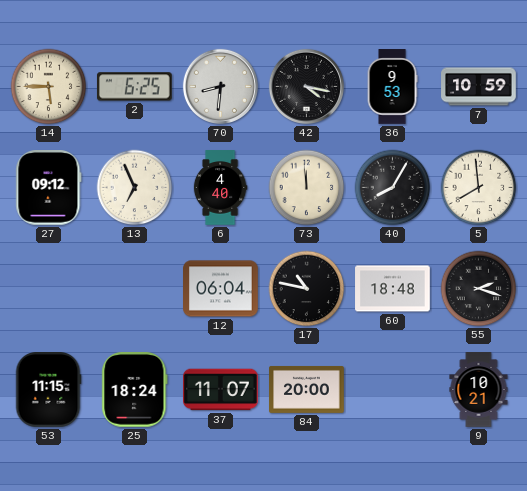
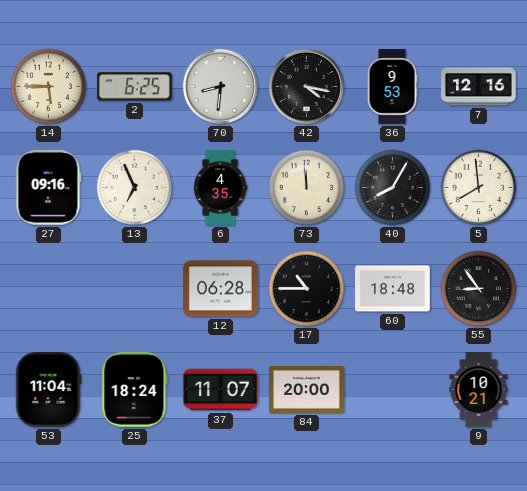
7: 10:59 -> 12:16
27: 09:12 -> 09:16
6: 4:40 -> 4:35
12: 06:04 -> 06:28
17: 10:47 -> 10:45
55: 2:18 -> 8:54
53: 11:15 -> 11:04
